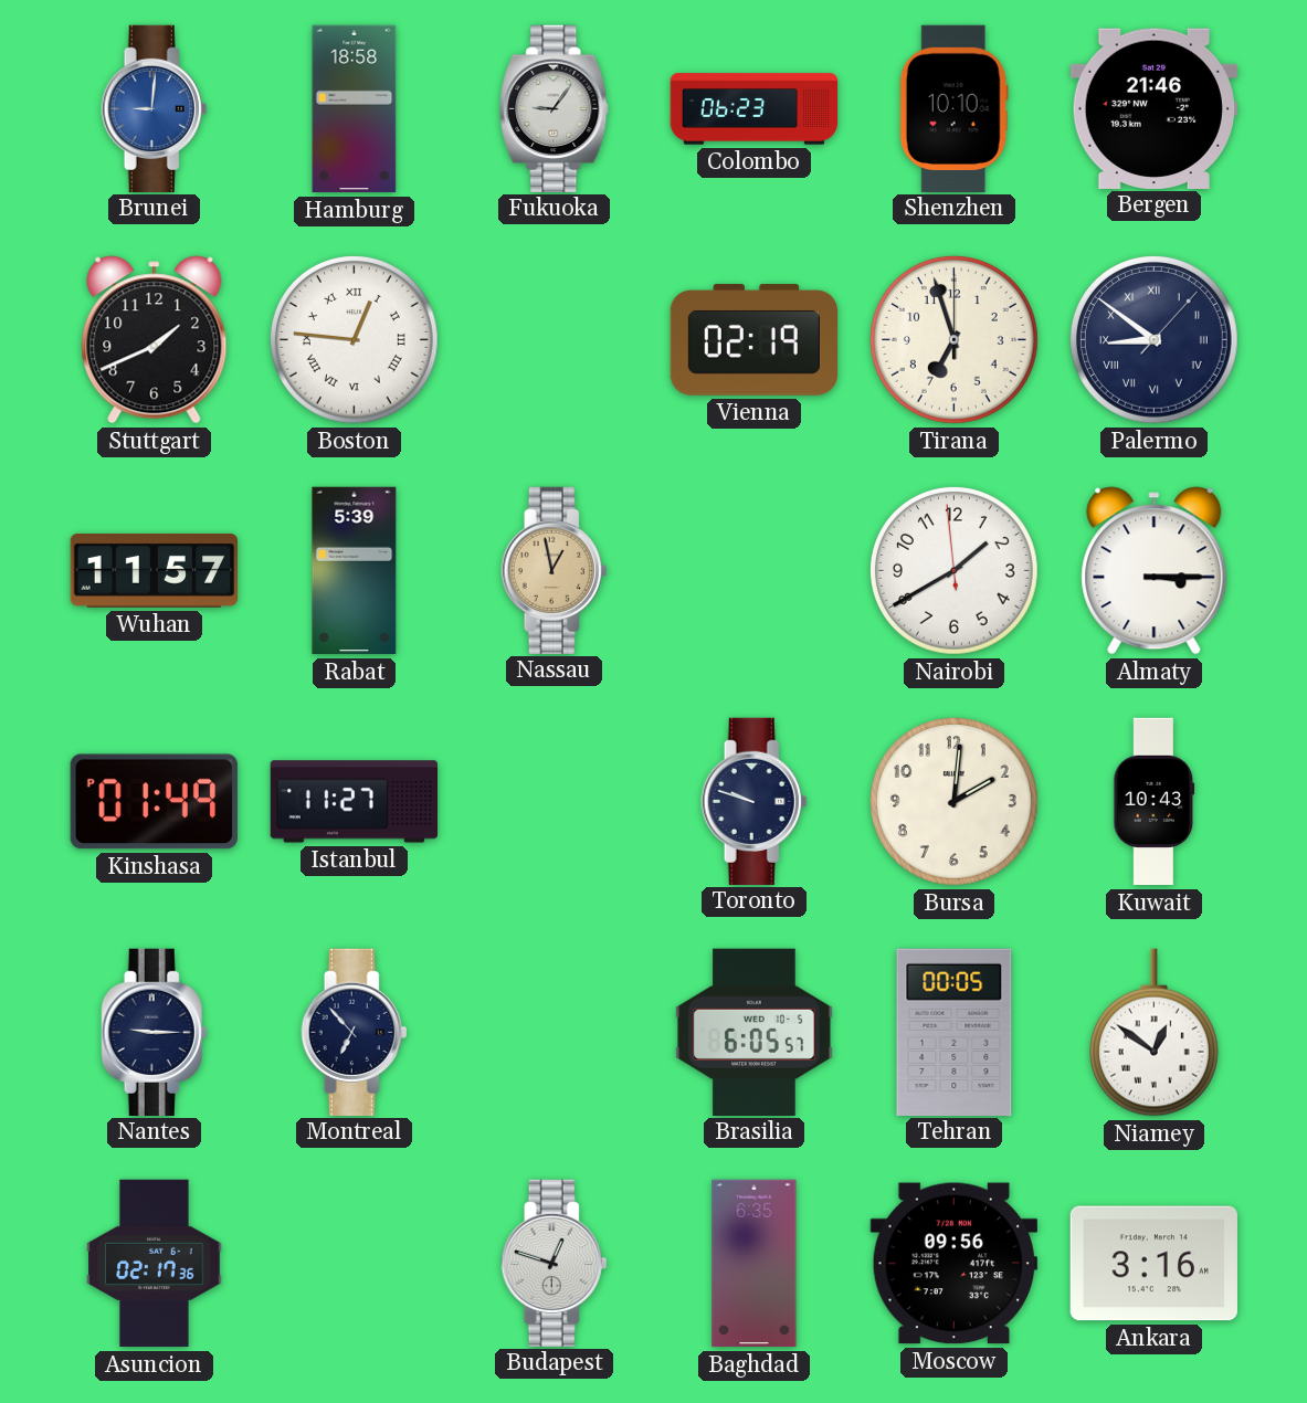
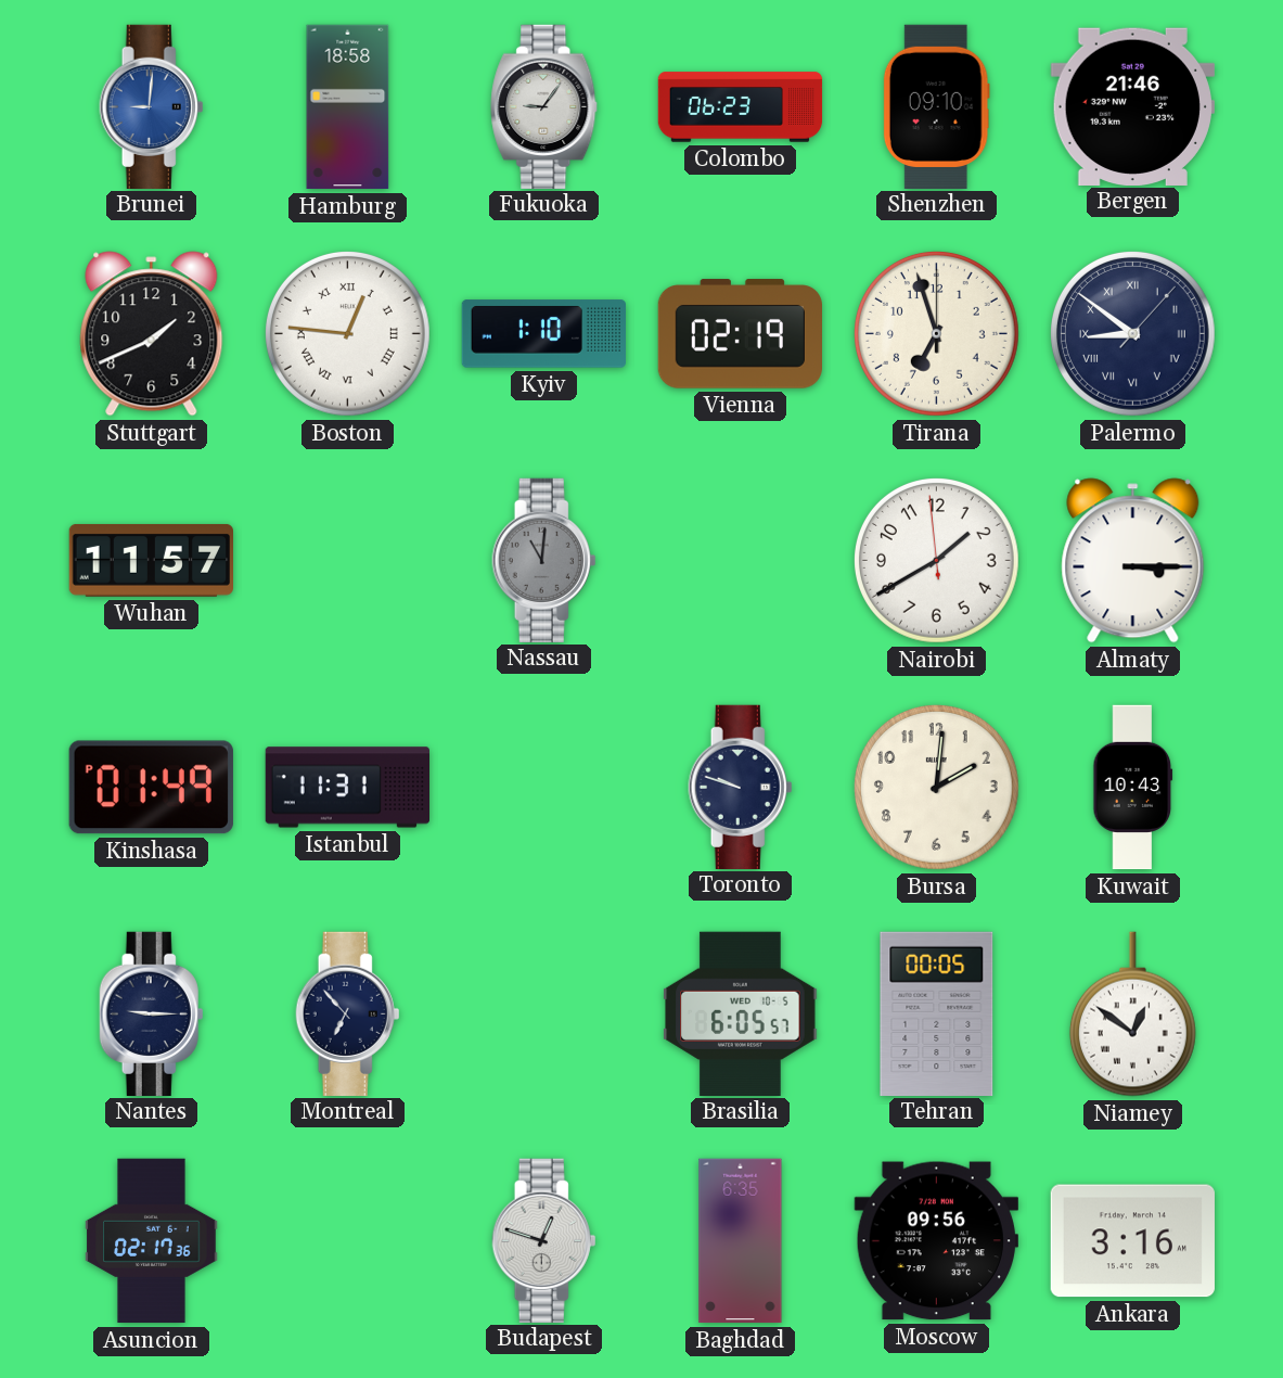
Shenzhen: 10:10 -> 09:10
Kyiv: none -> 1:10
Rabat: 5:39 -> none
Nassau: 12:58 -> 11:01
Nassau dial: champagne -> grey
Istanbul: 11:27 -> 11:31
